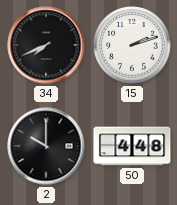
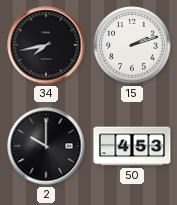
34: 7:41 -> 7:43
50: 4:48 -> 4:53
